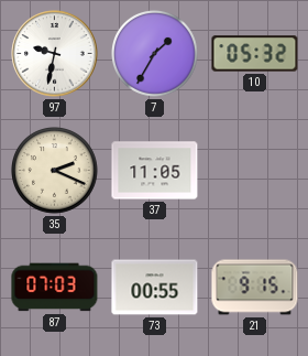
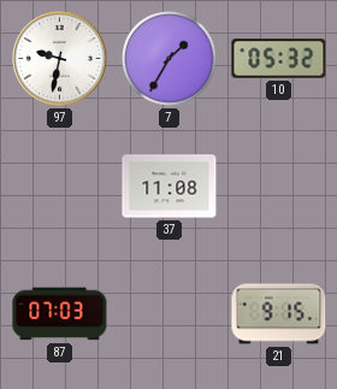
35: 2:19 -> none
37: 11:05 -> 11:08
73: 00:55 -> none
